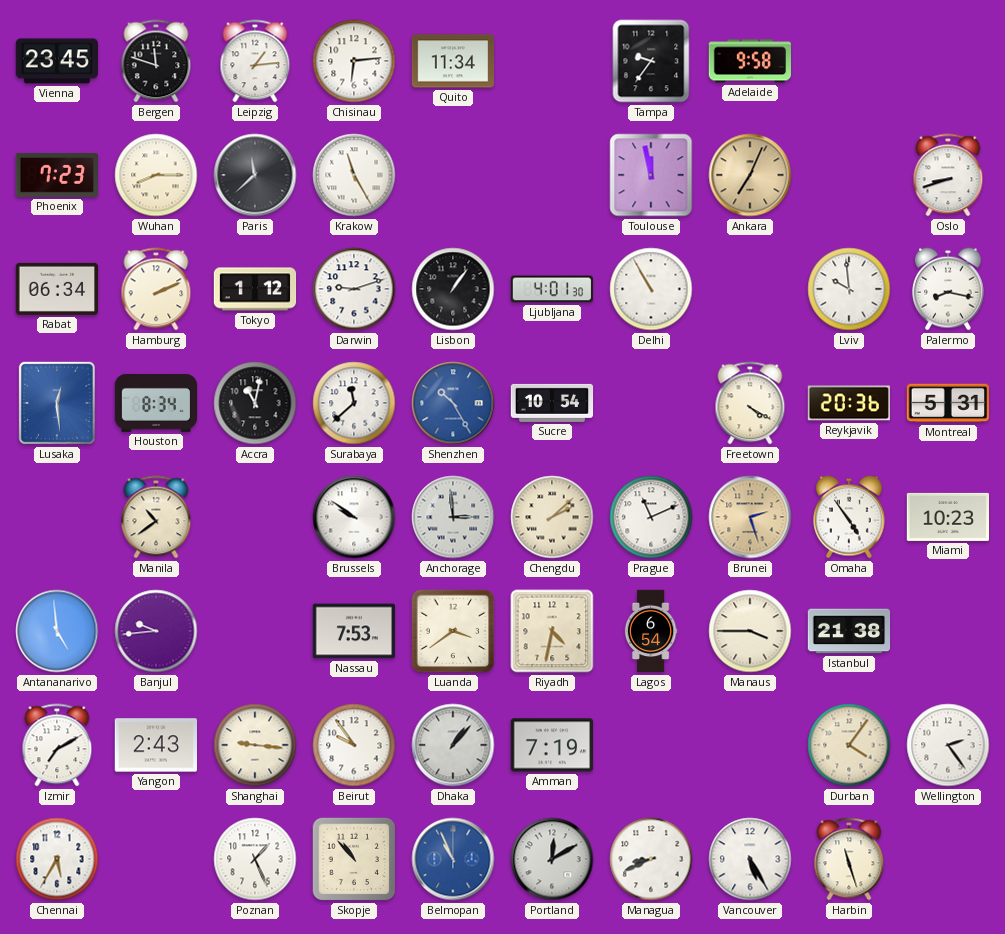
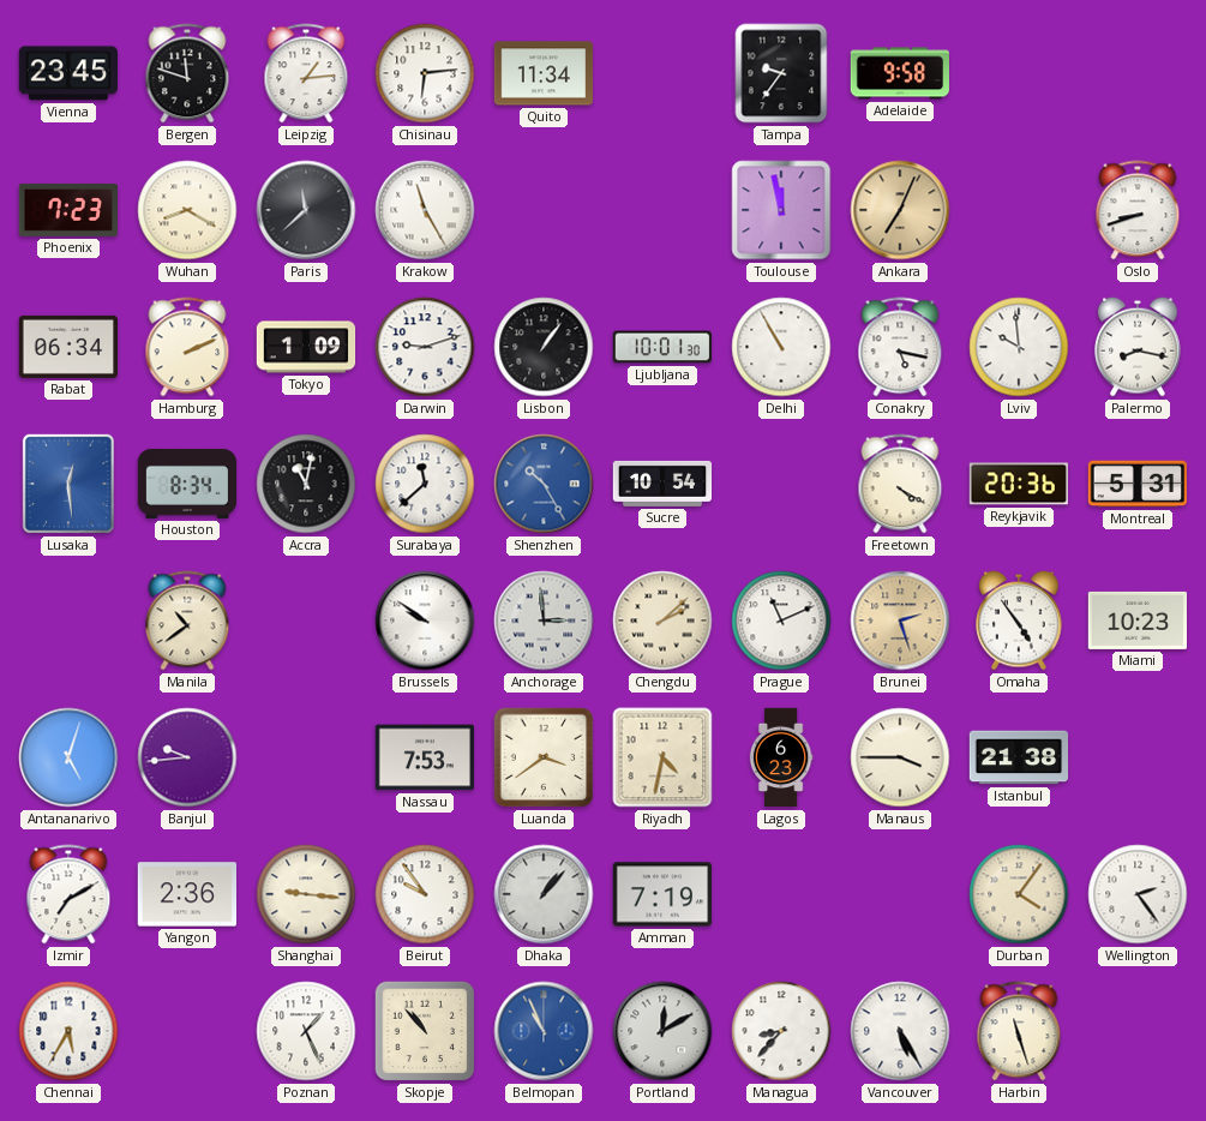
Wuhan: 8:15 -> 8:20
Tokyo: 1:12 -> 1:09
Ljubljana: 4:01 -> 10:01
Conakry: none -> 5:17
Antananarivo: 4:59 -> 5:03
Lagos: 6:54 -> 6:23
Yangon: 2:43 -> 2:36
Managua: 8:41 -> 8:37
